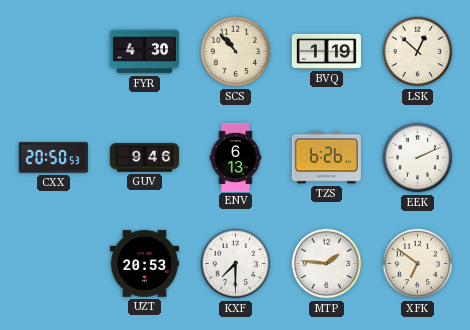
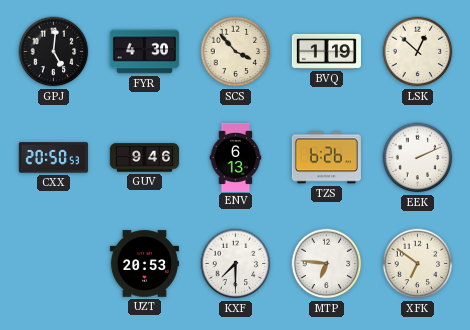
GPJ: none -> 5:01
SCS: 10:53 -> 3:53
MTP: 1:46 -> 6:46
